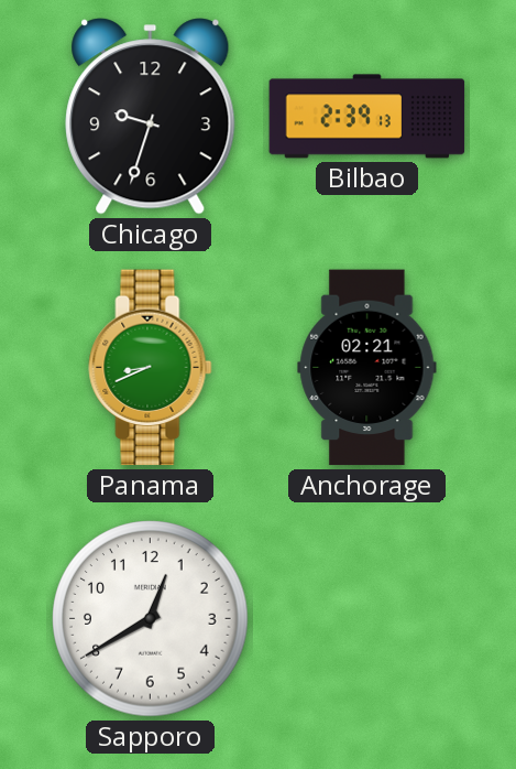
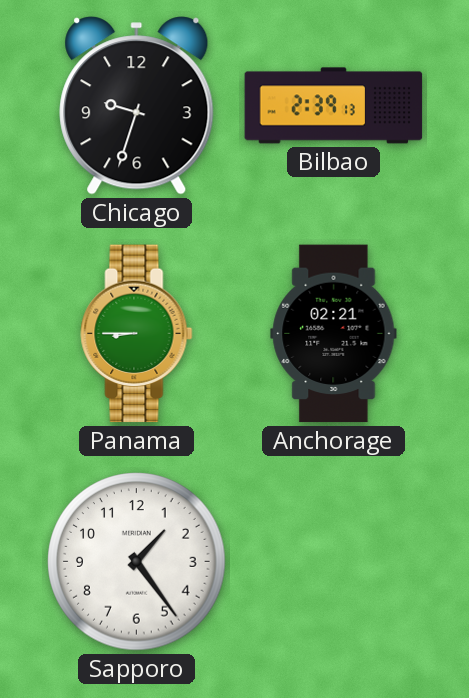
Panama: 8:41 -> 8:45
Sapporo: 12:40 -> 1:24
